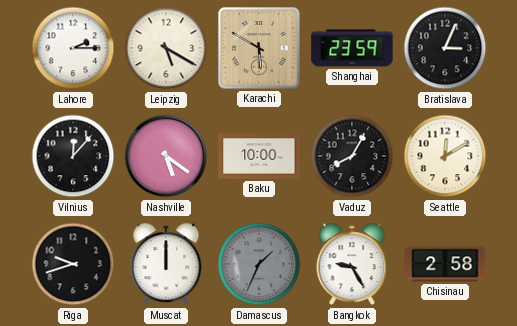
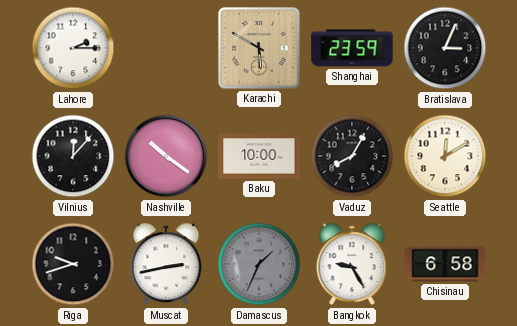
Leipzig: 5:20 -> none
Nashville: 5:21 -> 10:21
Muscat: 12:00 -> 2:43
Chisinau: 2:58 -> 6:58
